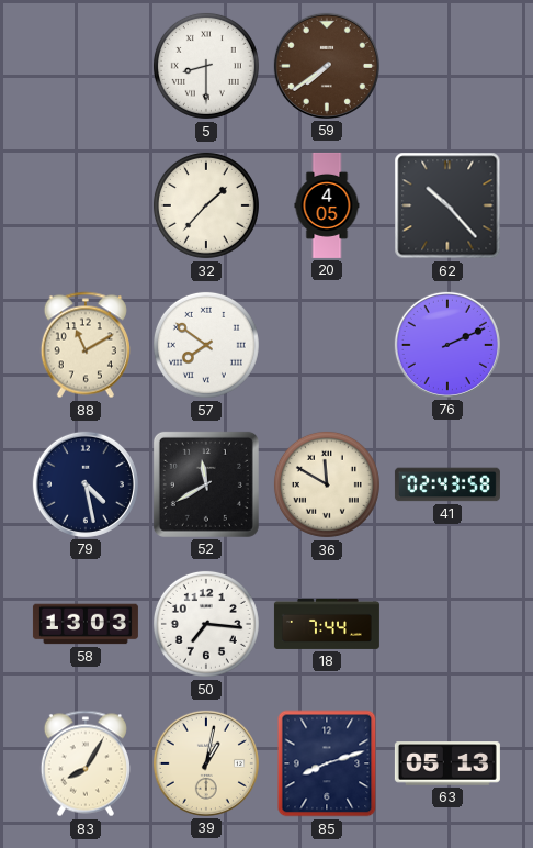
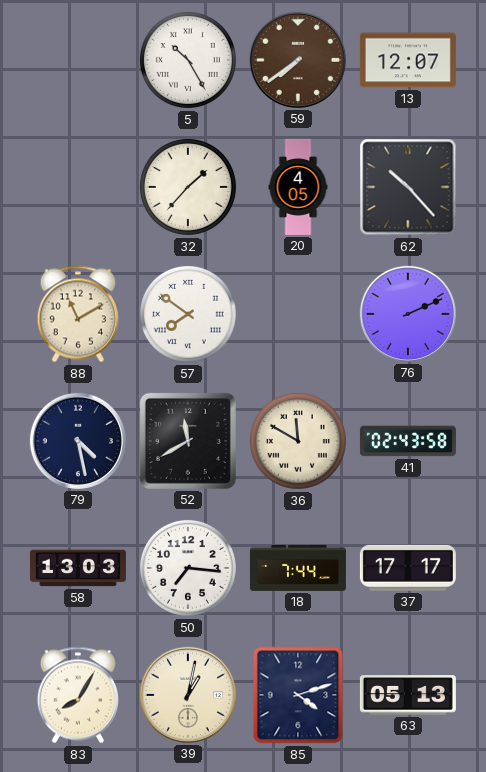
5: 8:30 -> 10:25
13: none -> 12:07
37: none -> 17:17
85: 8:12 -> 4:12
